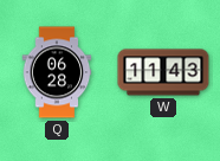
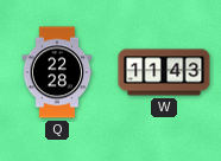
Q: 06:28 -> 22:28
